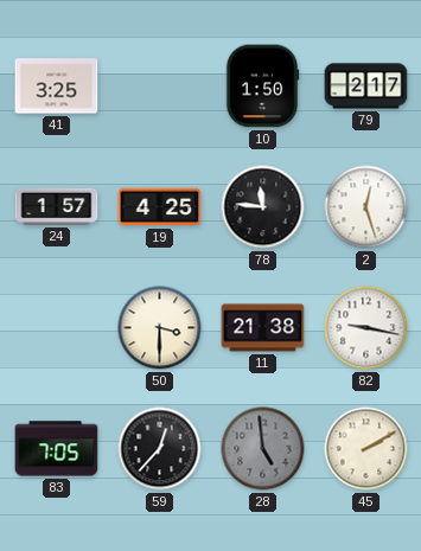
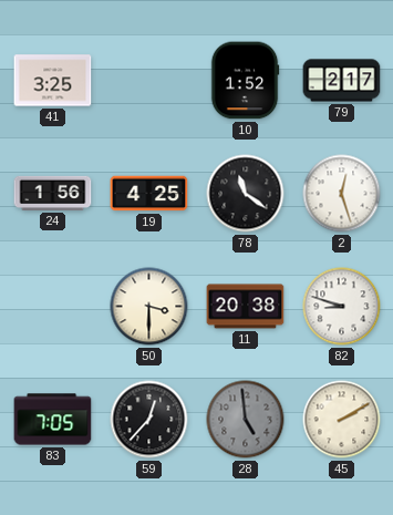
10: 1:50 -> 1:52
24: 1:57 -> 1:56
78: 11:46 -> 11:21
11: 21:38 -> 20:38
82: 9:17 -> 8:48
